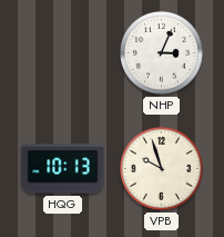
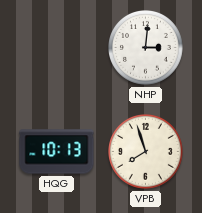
NHP: 3:04 -> 3:01
VPB: 9:57 -> 7:57
